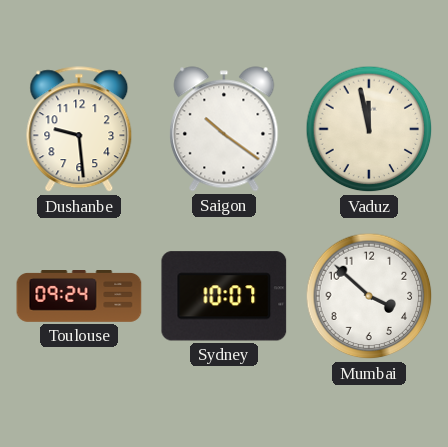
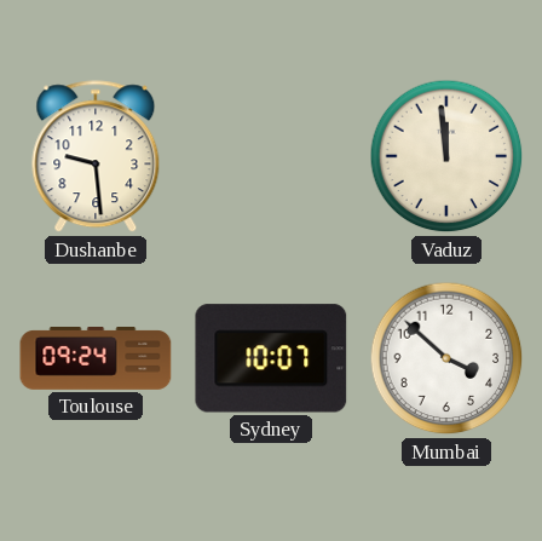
Saigon: 10:21 -> none
Vaduz: 11:58 -> 11:59
